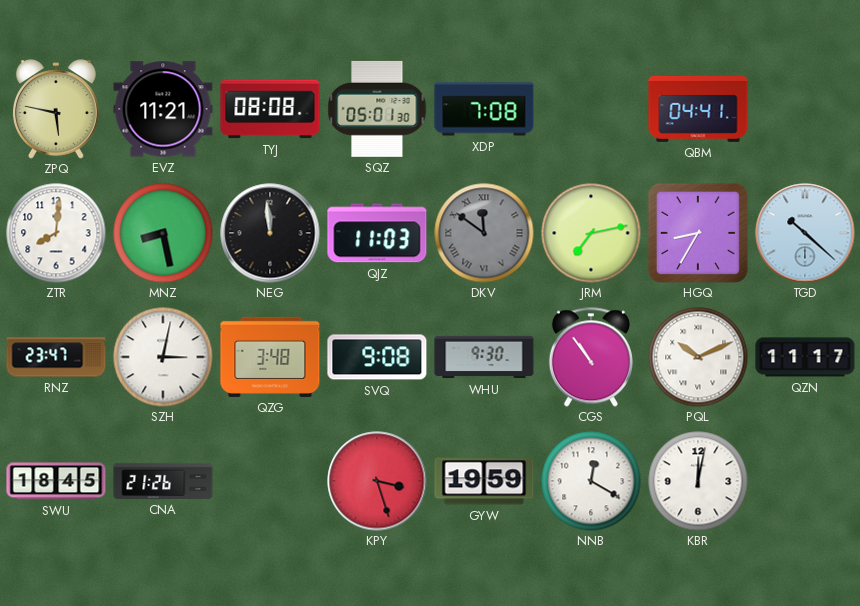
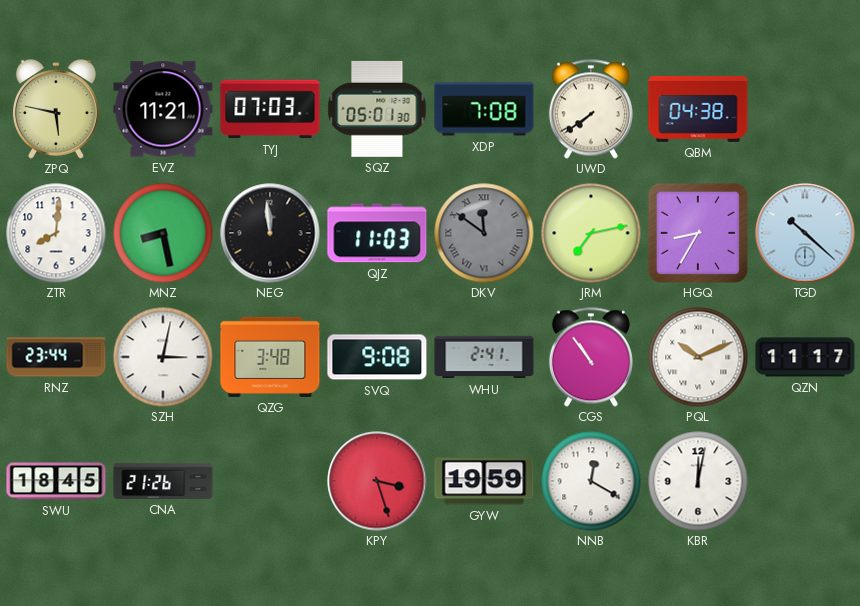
TYJ: 08:08 -> 07:03
UWD: none -> 7:39
QBM: 04:41 -> 04:38
RNZ: 23:47 -> 23:44
WHU: 9:30 -> 2:41
